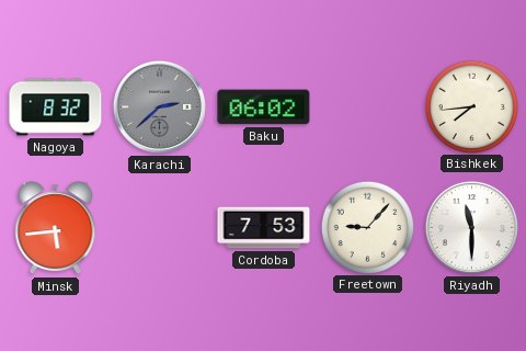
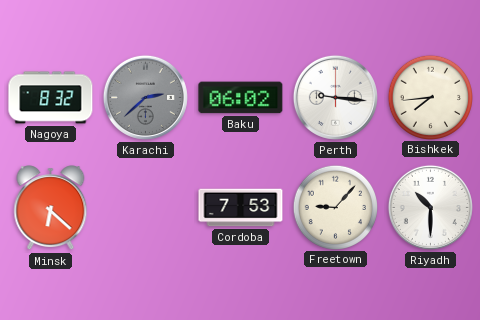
Perth: none -> 9:16
Minsk: 5:44 -> 6:22
Riyadh: 11:30 -> 10:30
